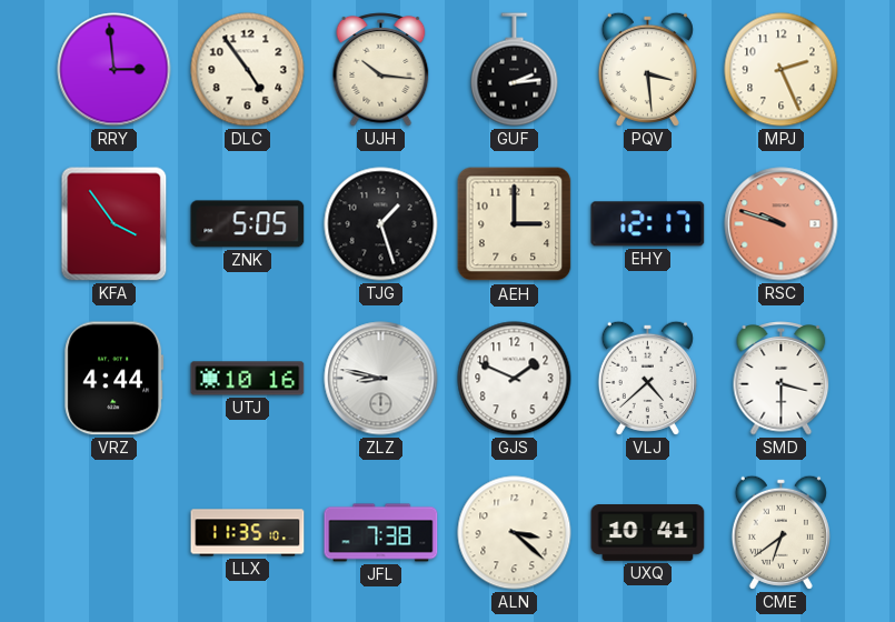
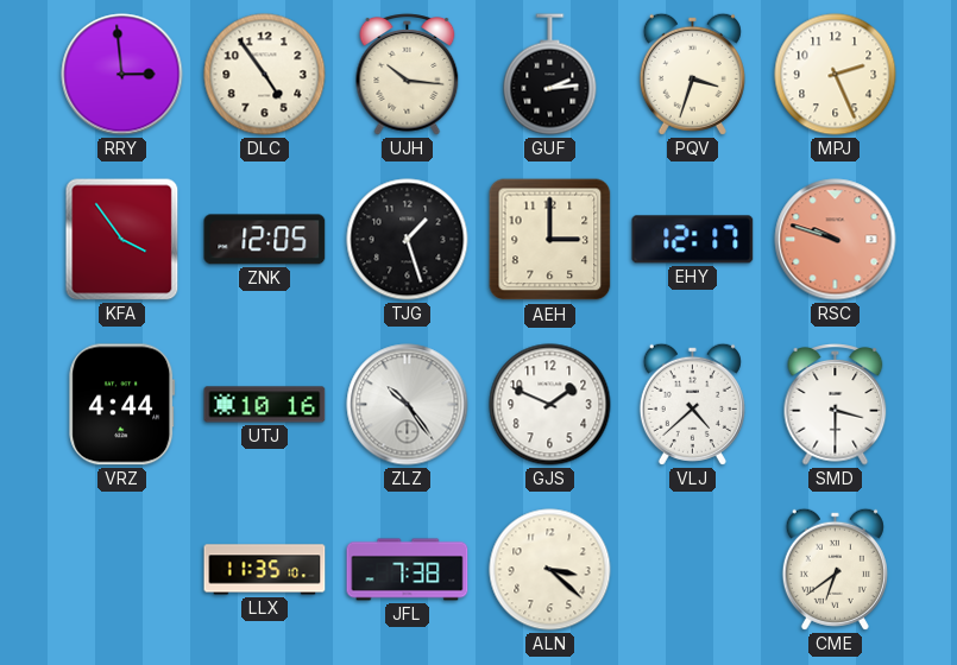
PQV: 3:29 -> 3:33
ZNK: 5:05 -> 12:05
ZLZ: 8:47 -> 10:24
UXQ: 10:41 -> none
